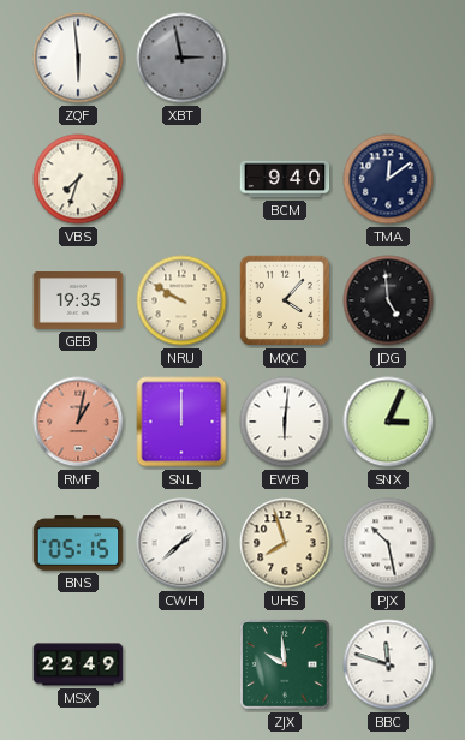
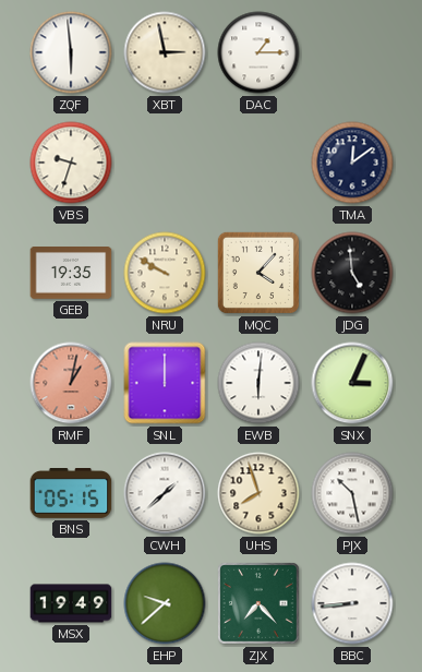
XBT dial: grey -> cream
DAC: none -> 1:15
VBS: 7:33 -> 9:33
BCM: 9:40 -> none
MSX: 22:49 -> 19:49
EHP: none -> 9:38
ZJX: 9:59 -> 7:23
BBC: 11:48 -> 8:44
